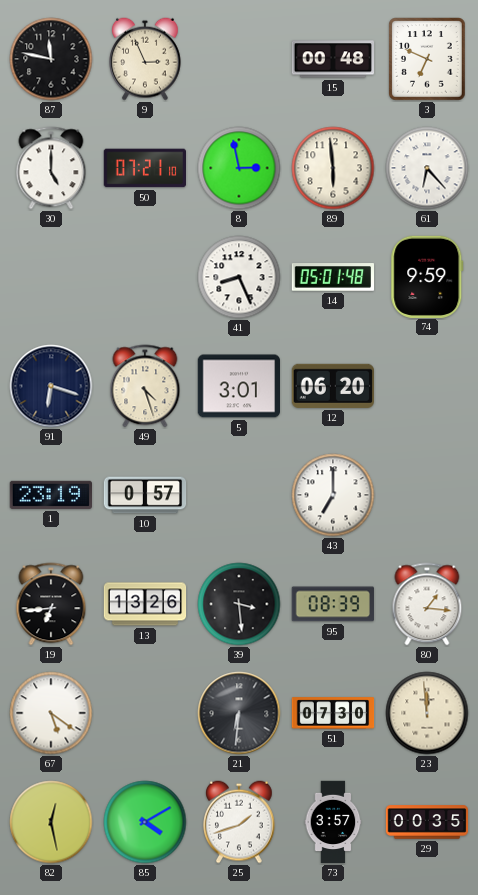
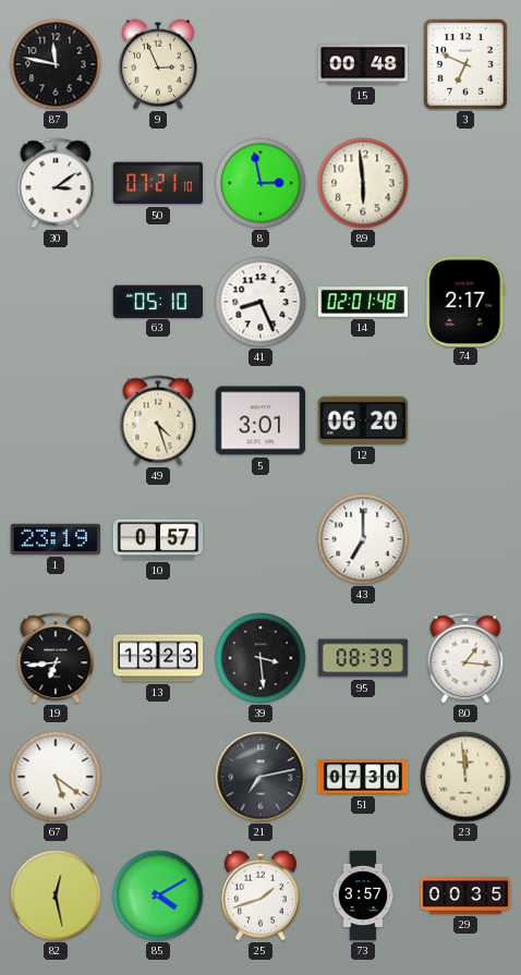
30: 5:00 -> 3:09
61: 6:23 -> none
63: none -> 05:10
14: 05:01 -> 02:01
74: 9:59 -> 2:17
91: 6:18 -> none
13: 13:26 -> 13:23
21: 6:31 -> 7:13
